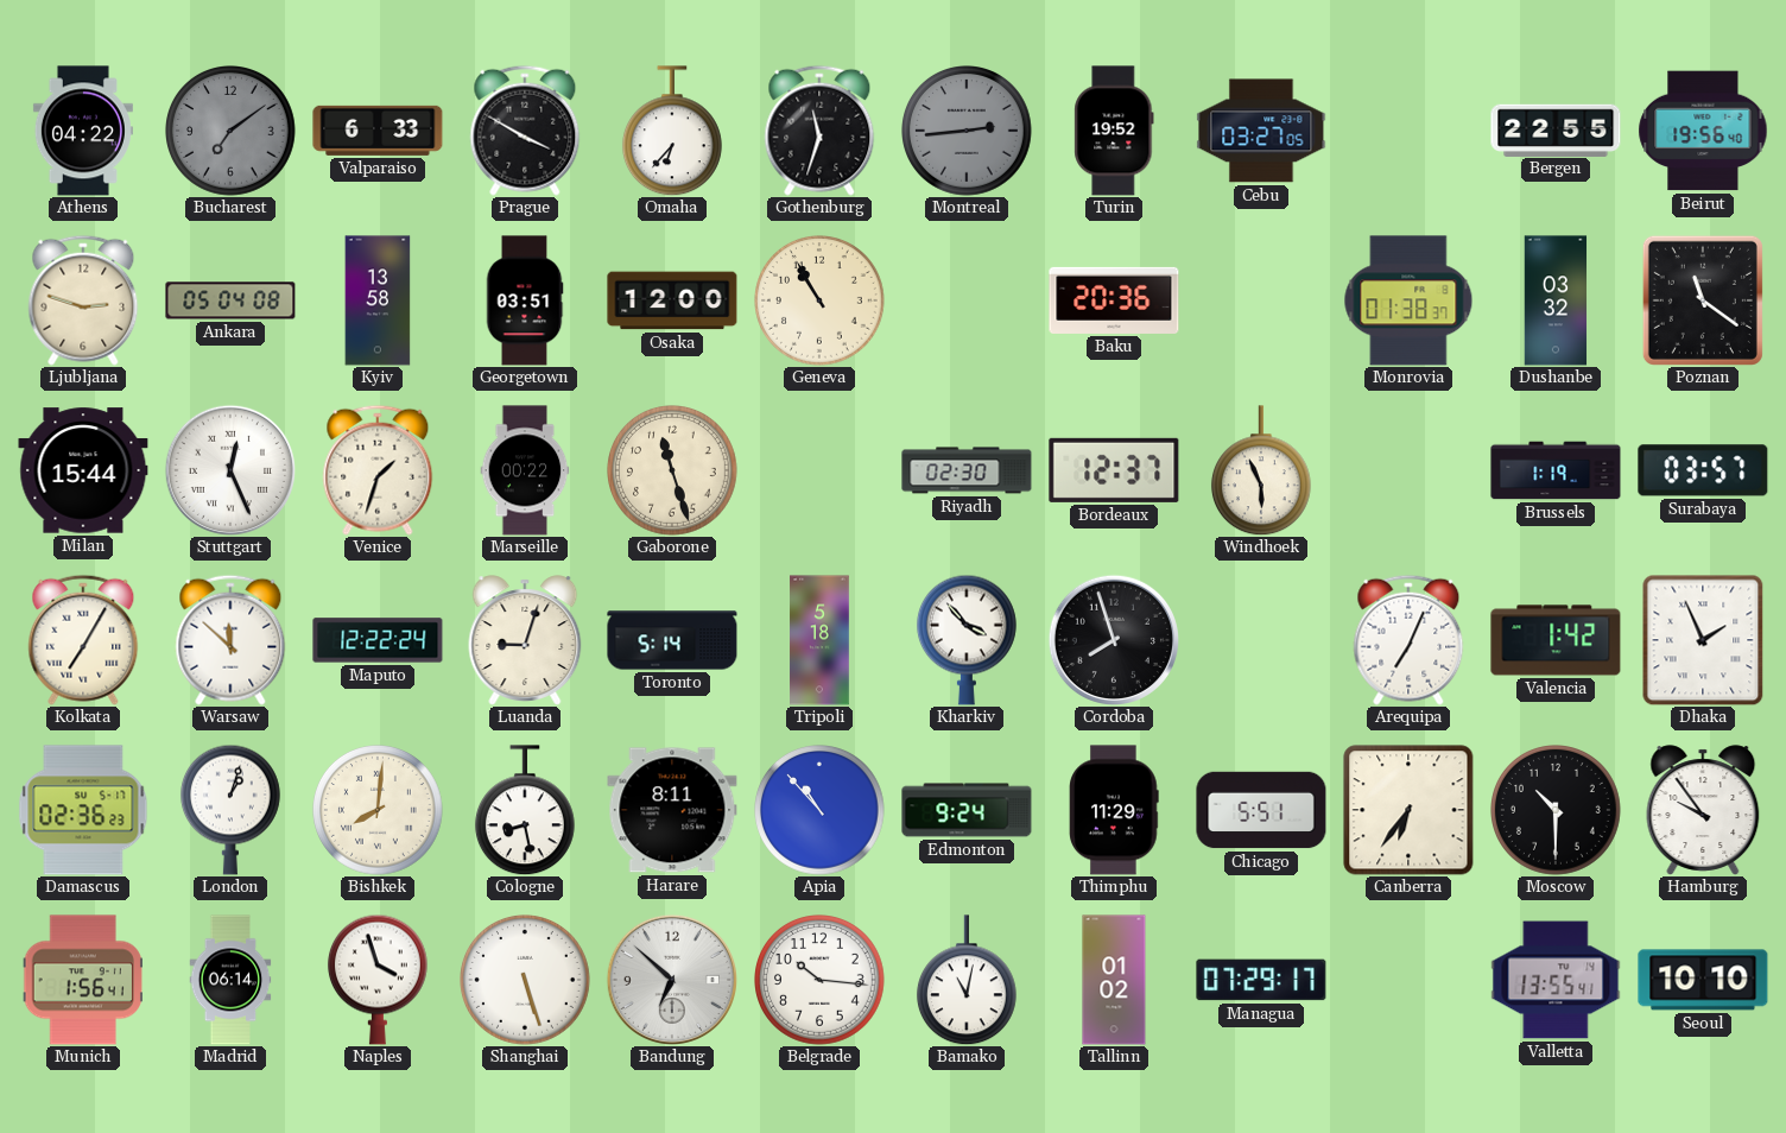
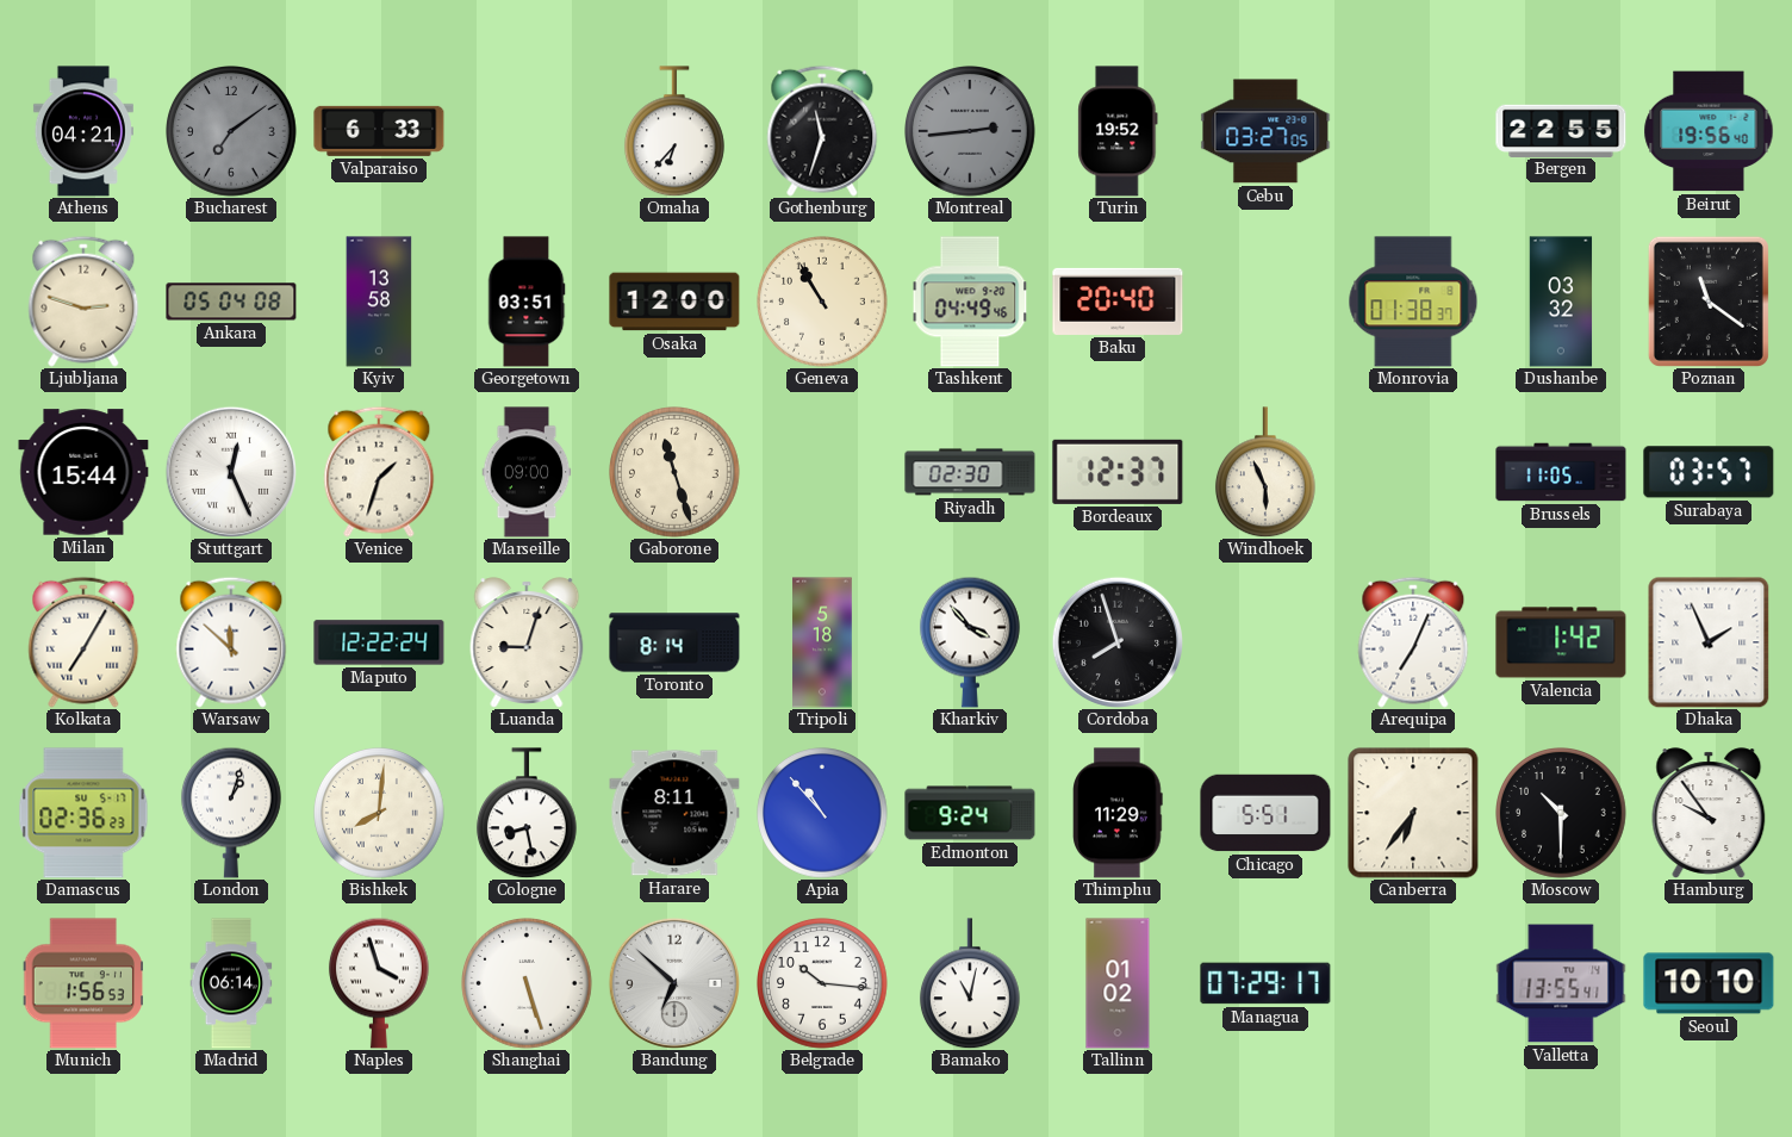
Athens: 04:22 -> 04:21
Prague: 3:50 -> none
Tashkent: none -> 04:49
Baku: 20:36 -> 20:40
Marseille: 00:22 -> 09:00
Brussels: 1:19 -> 11:05
Toronto: 5:14 -> 8:14
Munich: 1:56:41 -> 1:56:53
